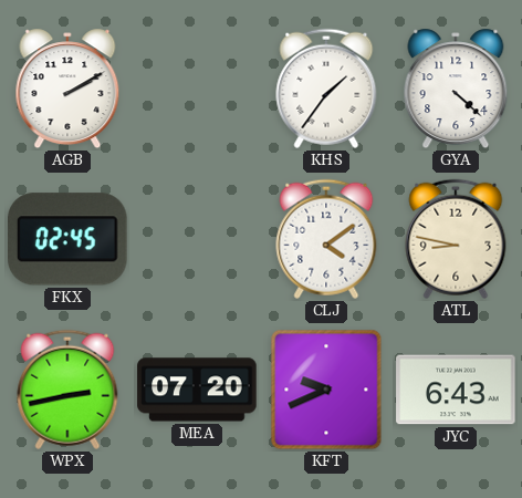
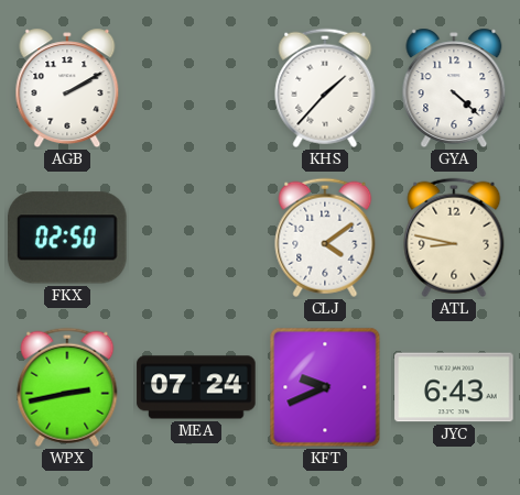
KHS: 1:36 -> 1:37
FKX: 02:45 -> 02:50
MEA: 07:20 -> 07:24
